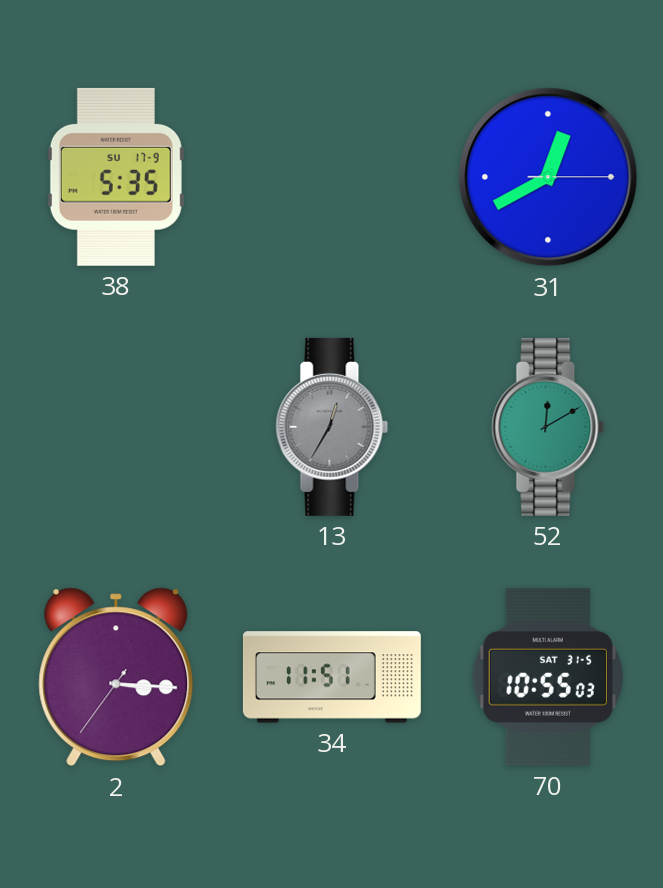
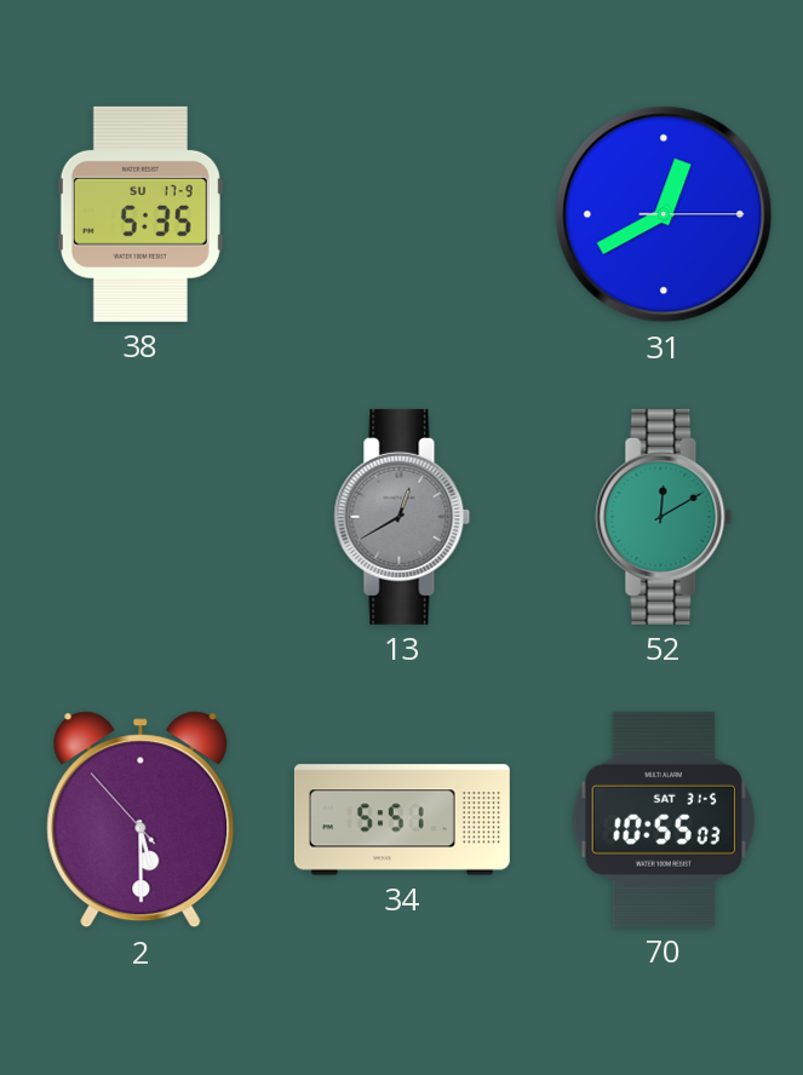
13: 12:35 -> 12:40
2: 3:15 -> 5:29
34: 11:51 -> 5:51
